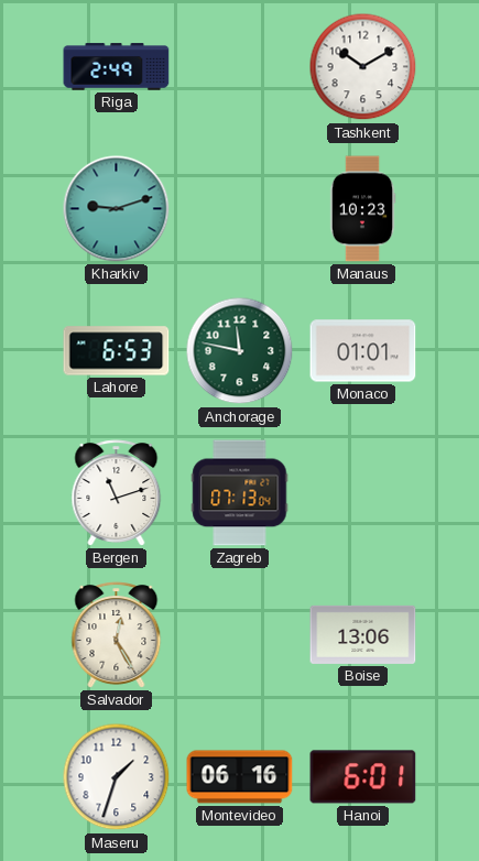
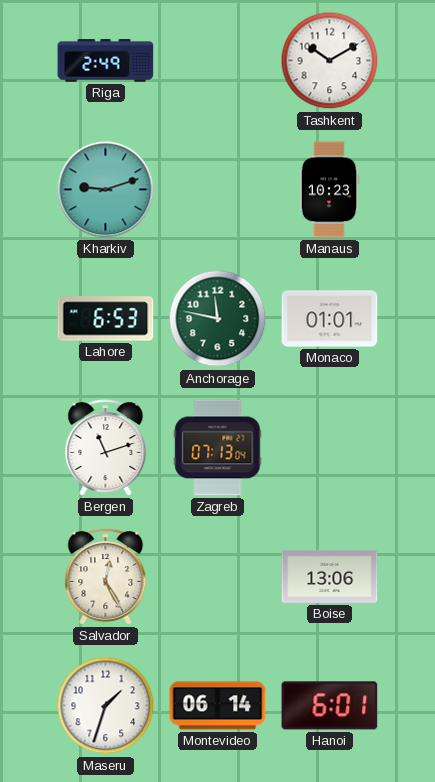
Montevideo: 06:16 -> 06:14
